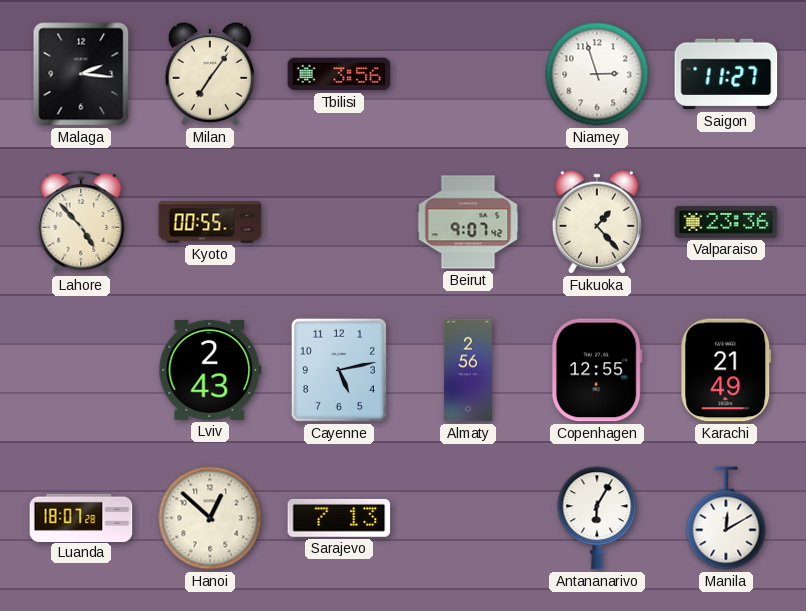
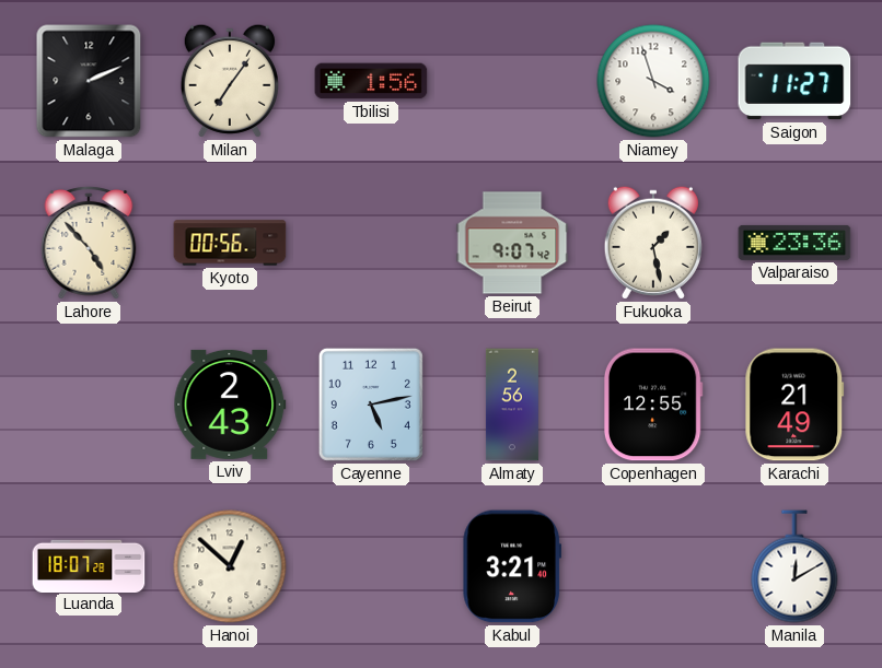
Malaga: 2:16 -> 2:11
Tbilisi: 3:56 -> 1:56
Niamey: 2:57 -> 3:57
Kyoto: 00:55 -> 00:56
Fukuoka: 1:23 -> 1:28
Sarajevo: 7:13 -> none
Kabul: none -> 3:21
Antananarivo: 6:05 -> none
